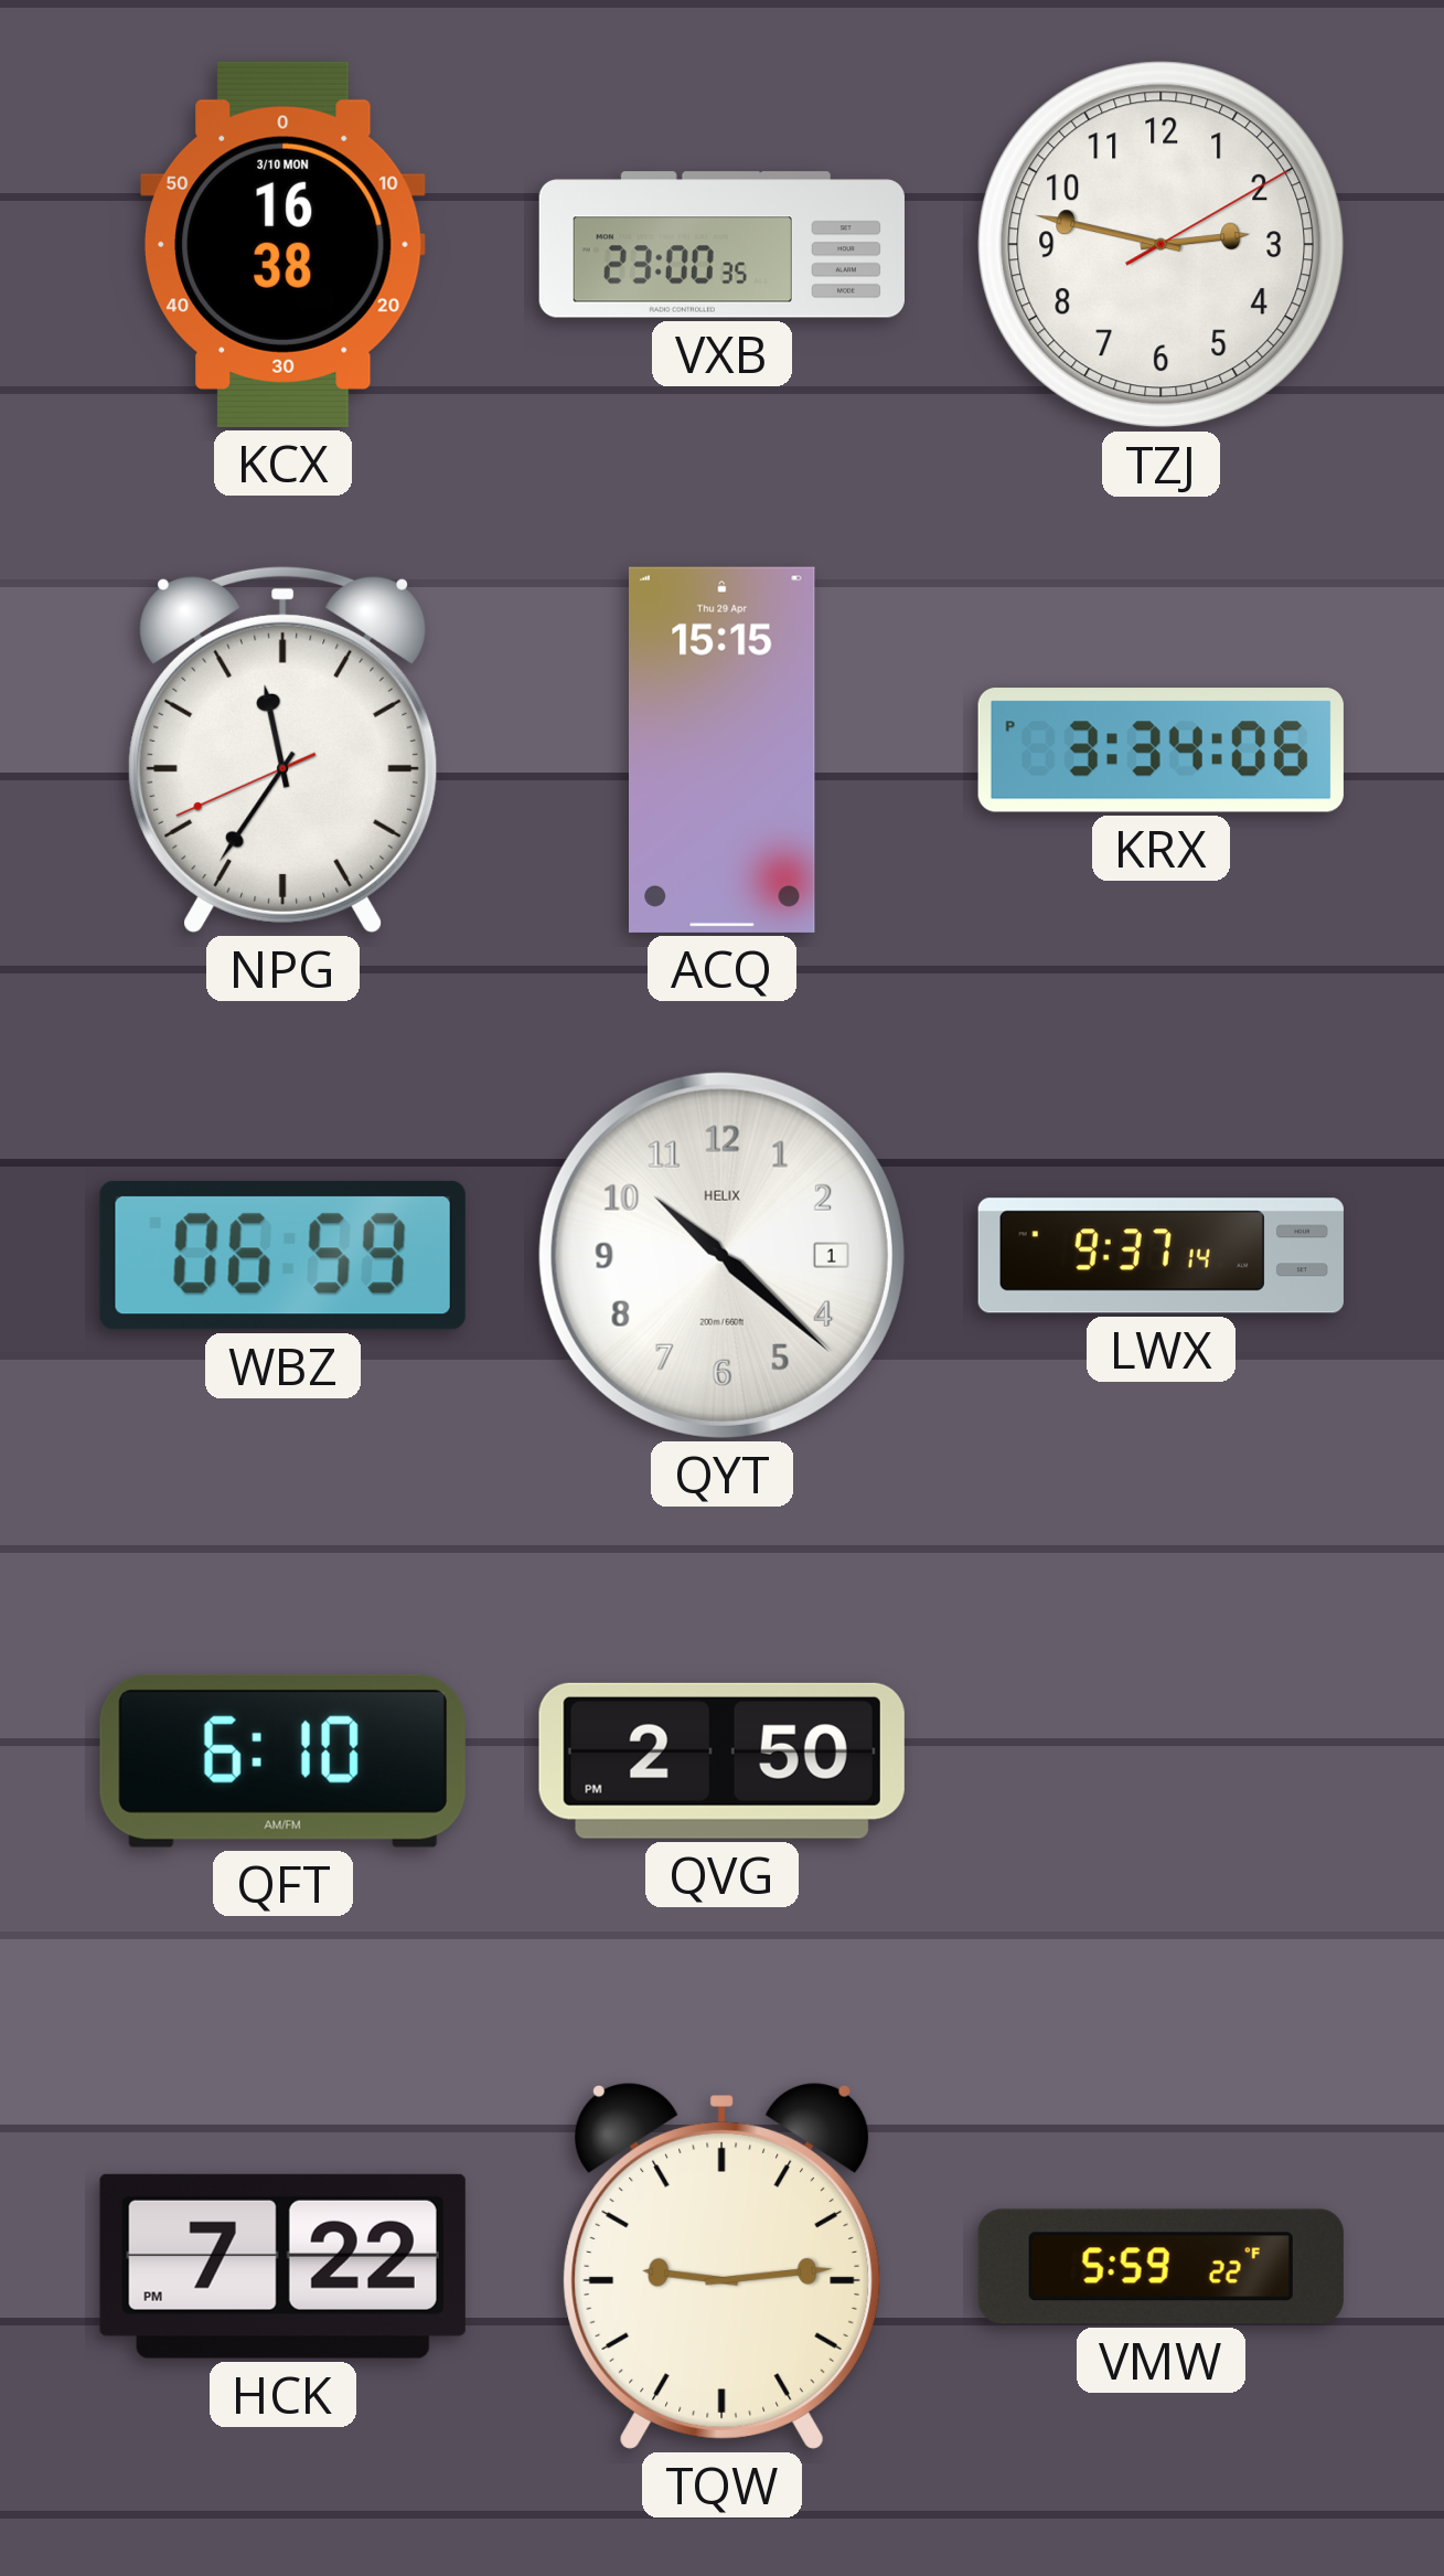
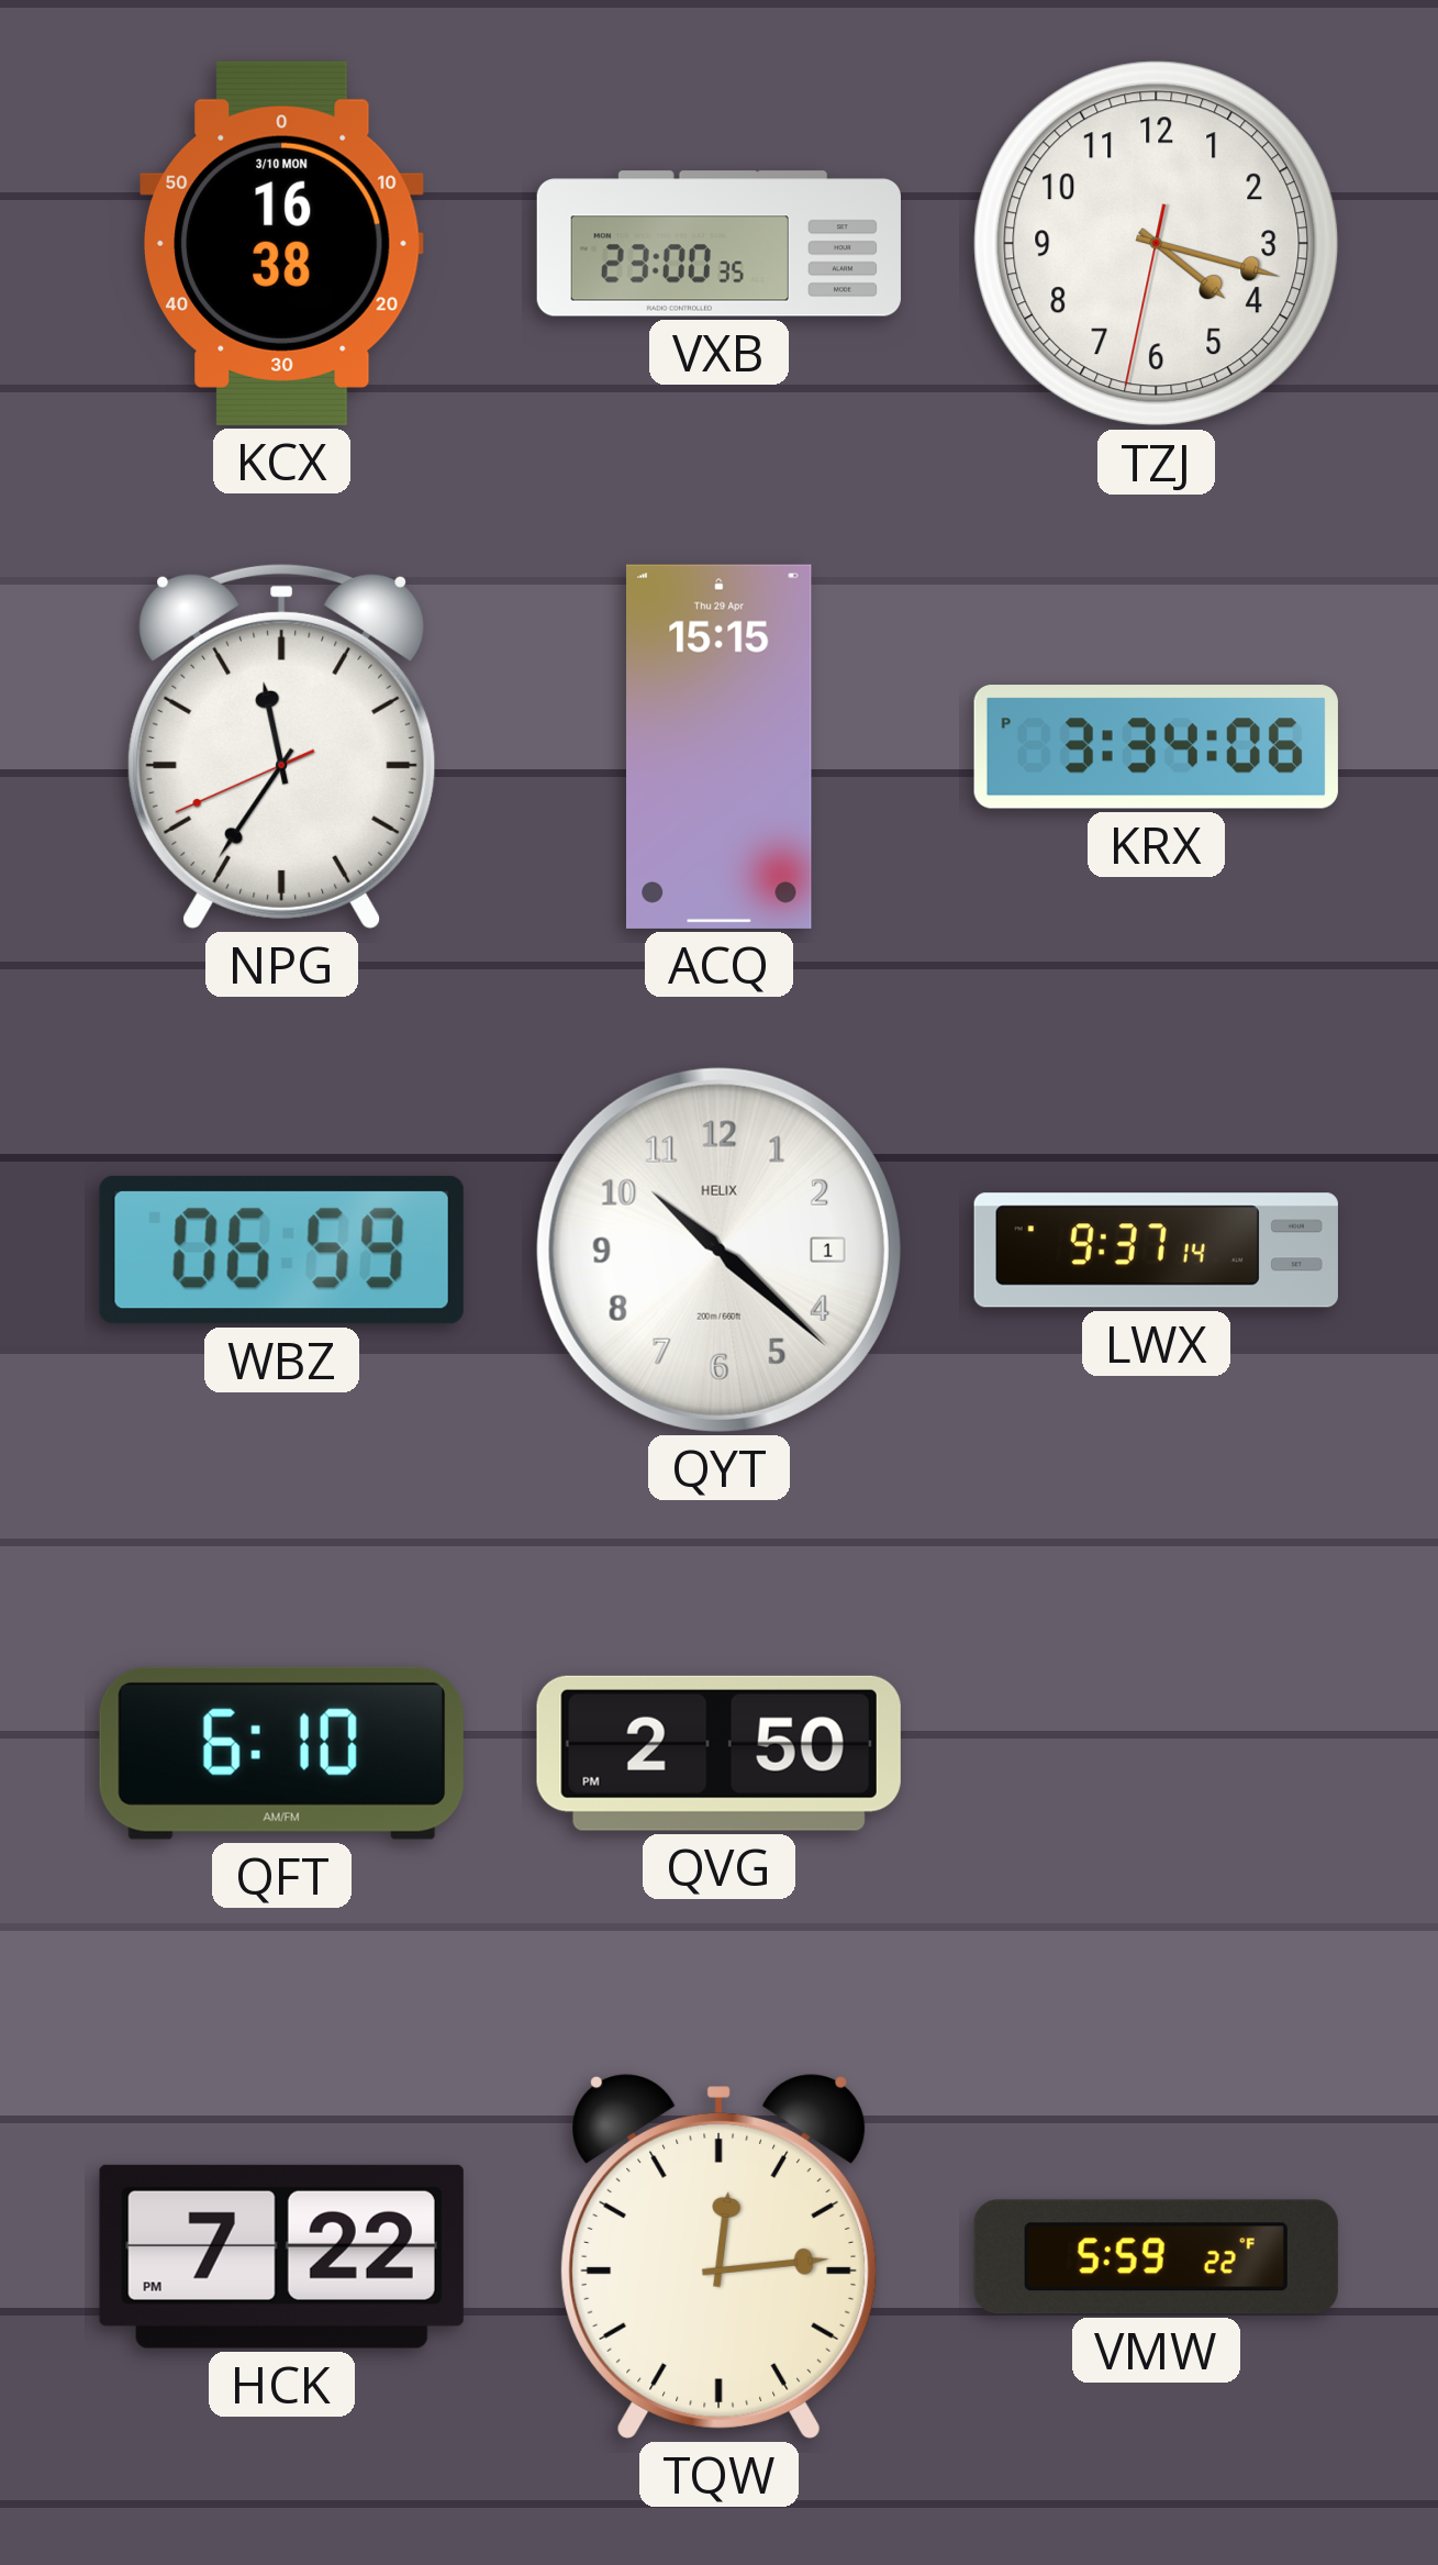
TZJ: 2:47 -> 4:17
TQW: 9:14 -> 12:14
